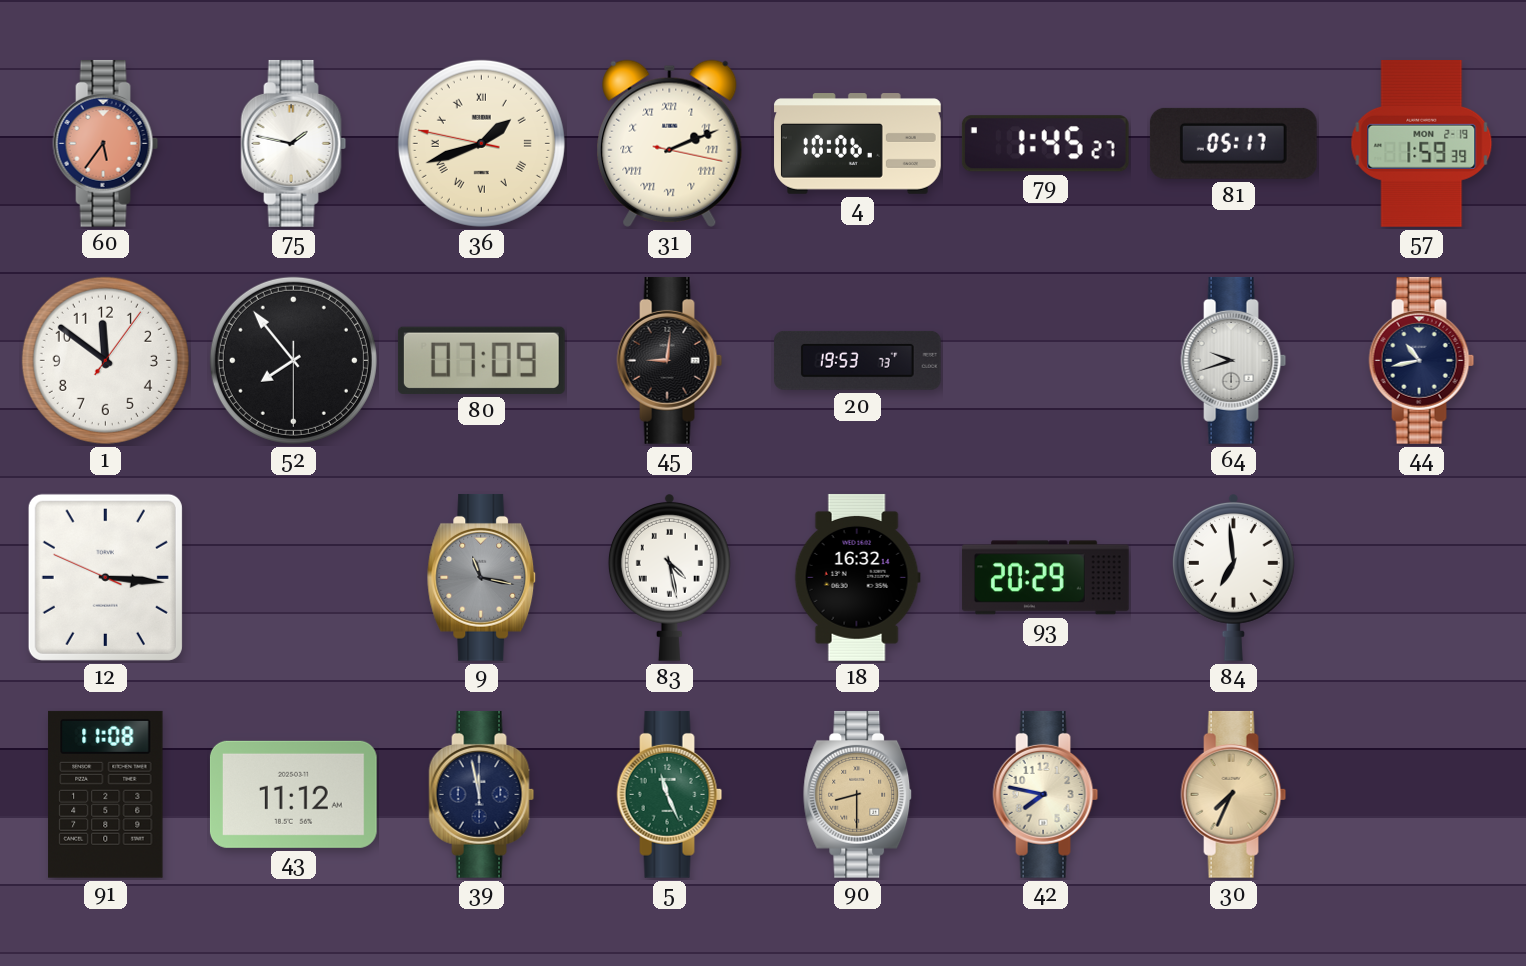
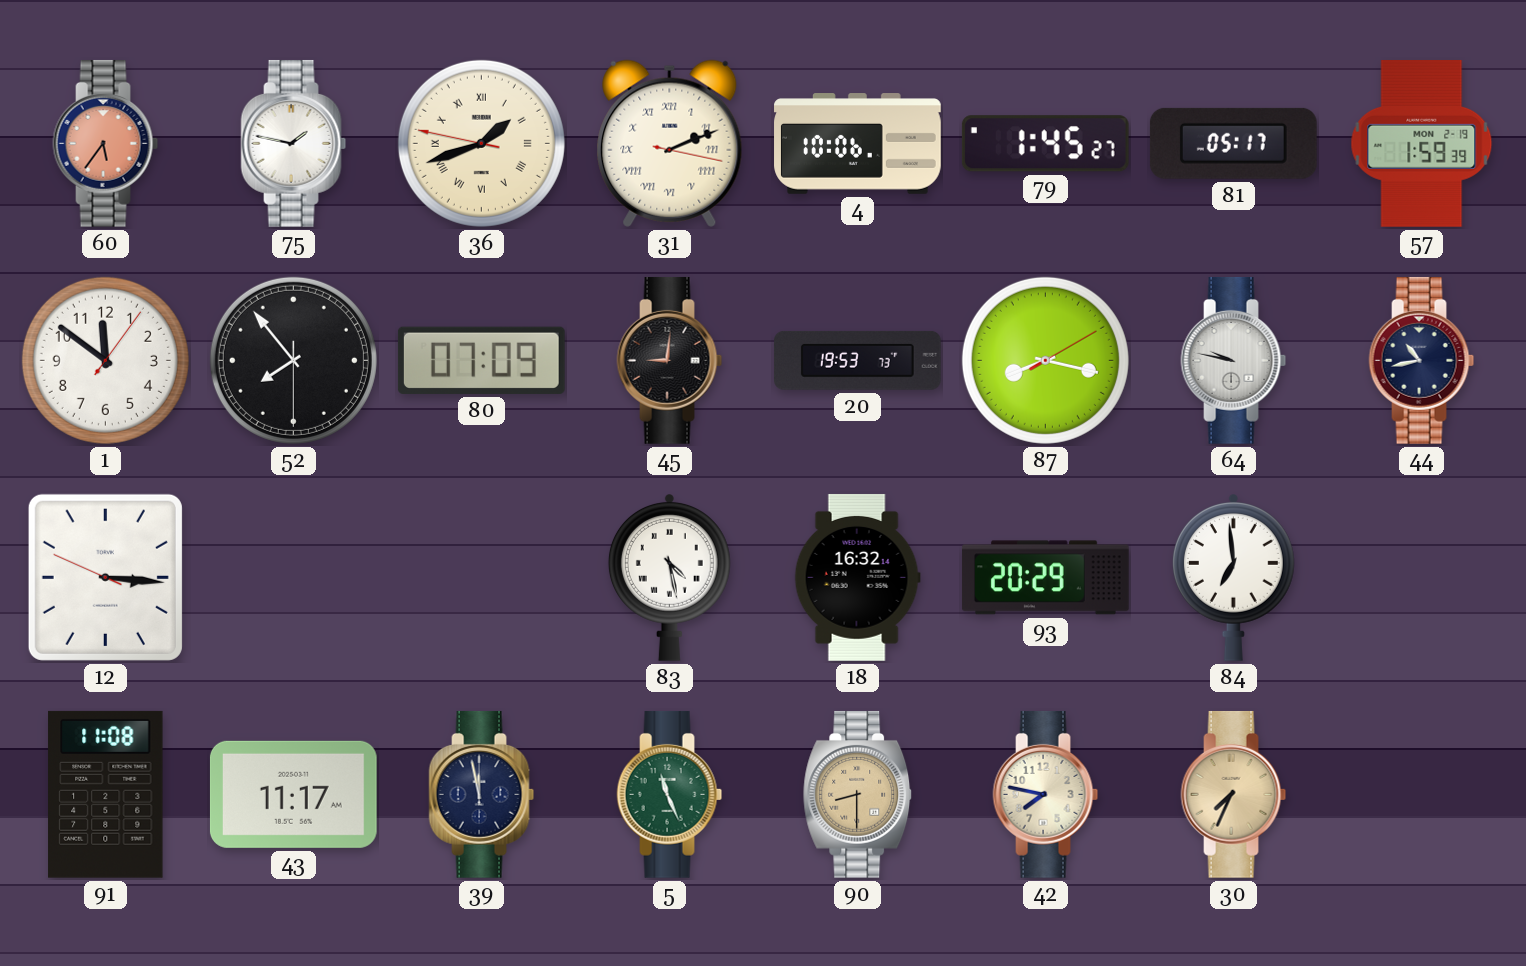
87: none -> 8:17
64: 9:42 -> 9:47
9: 11:17 -> none
43: 11:12 -> 11:17
